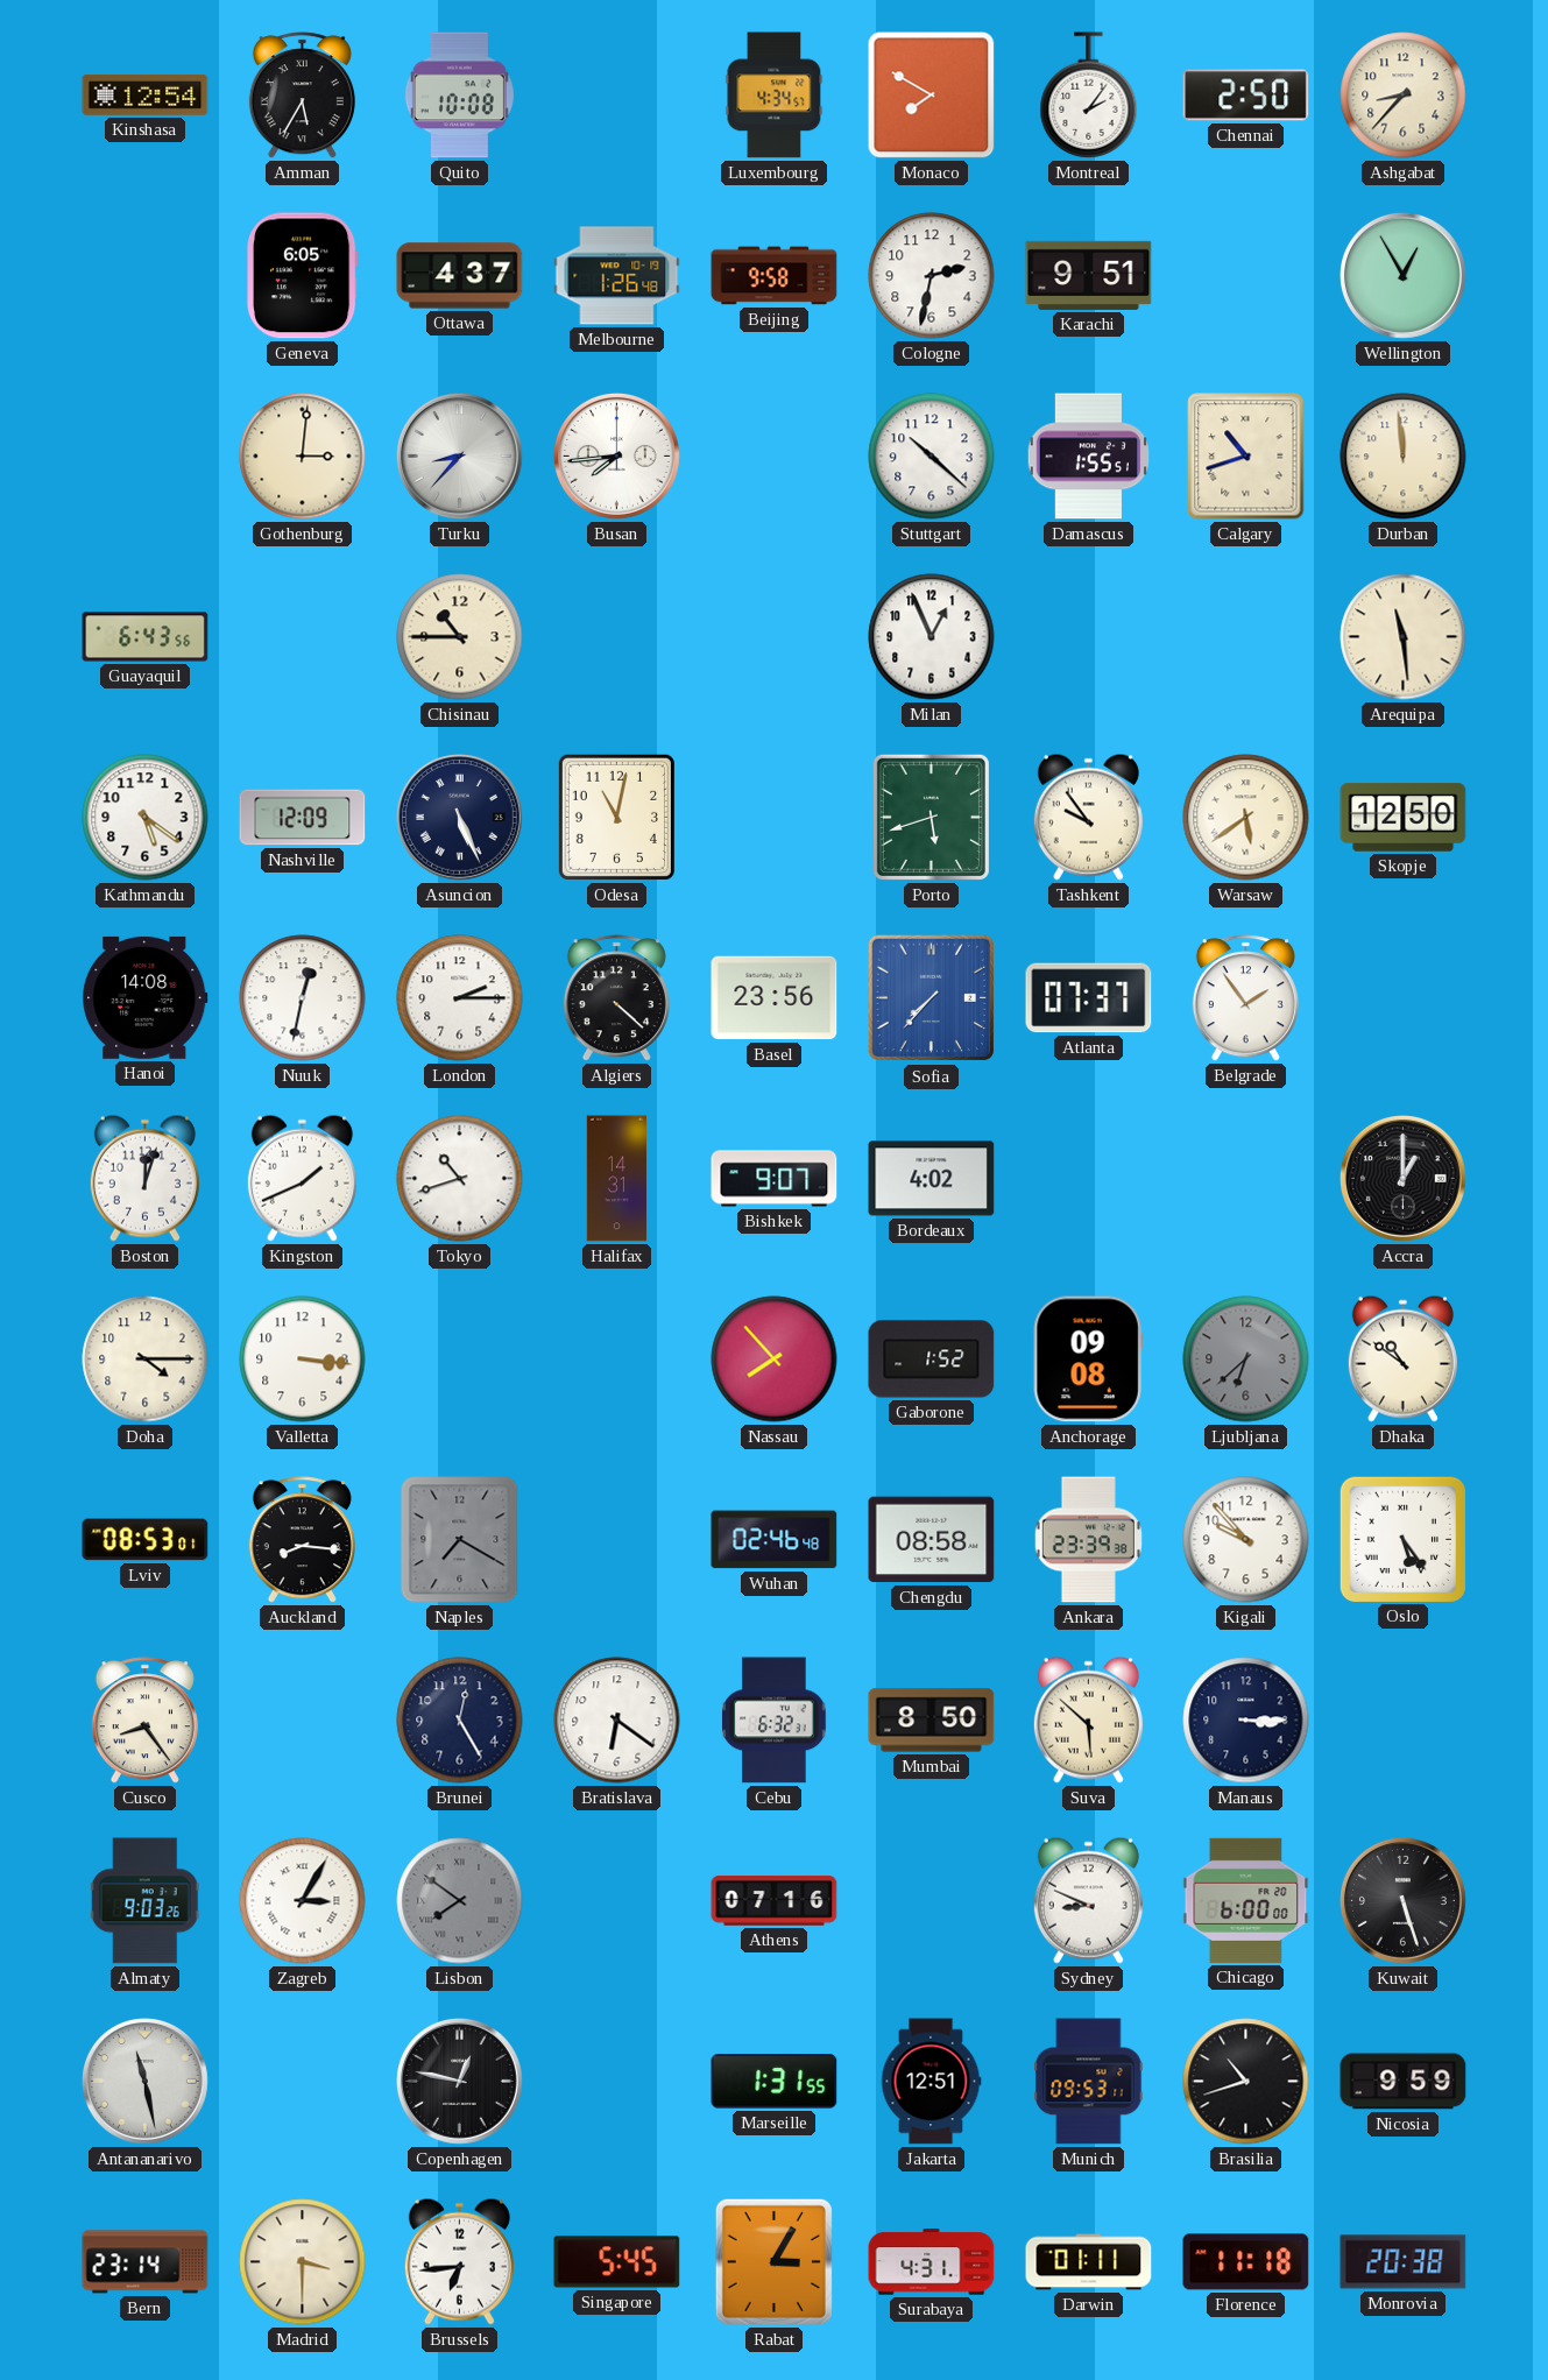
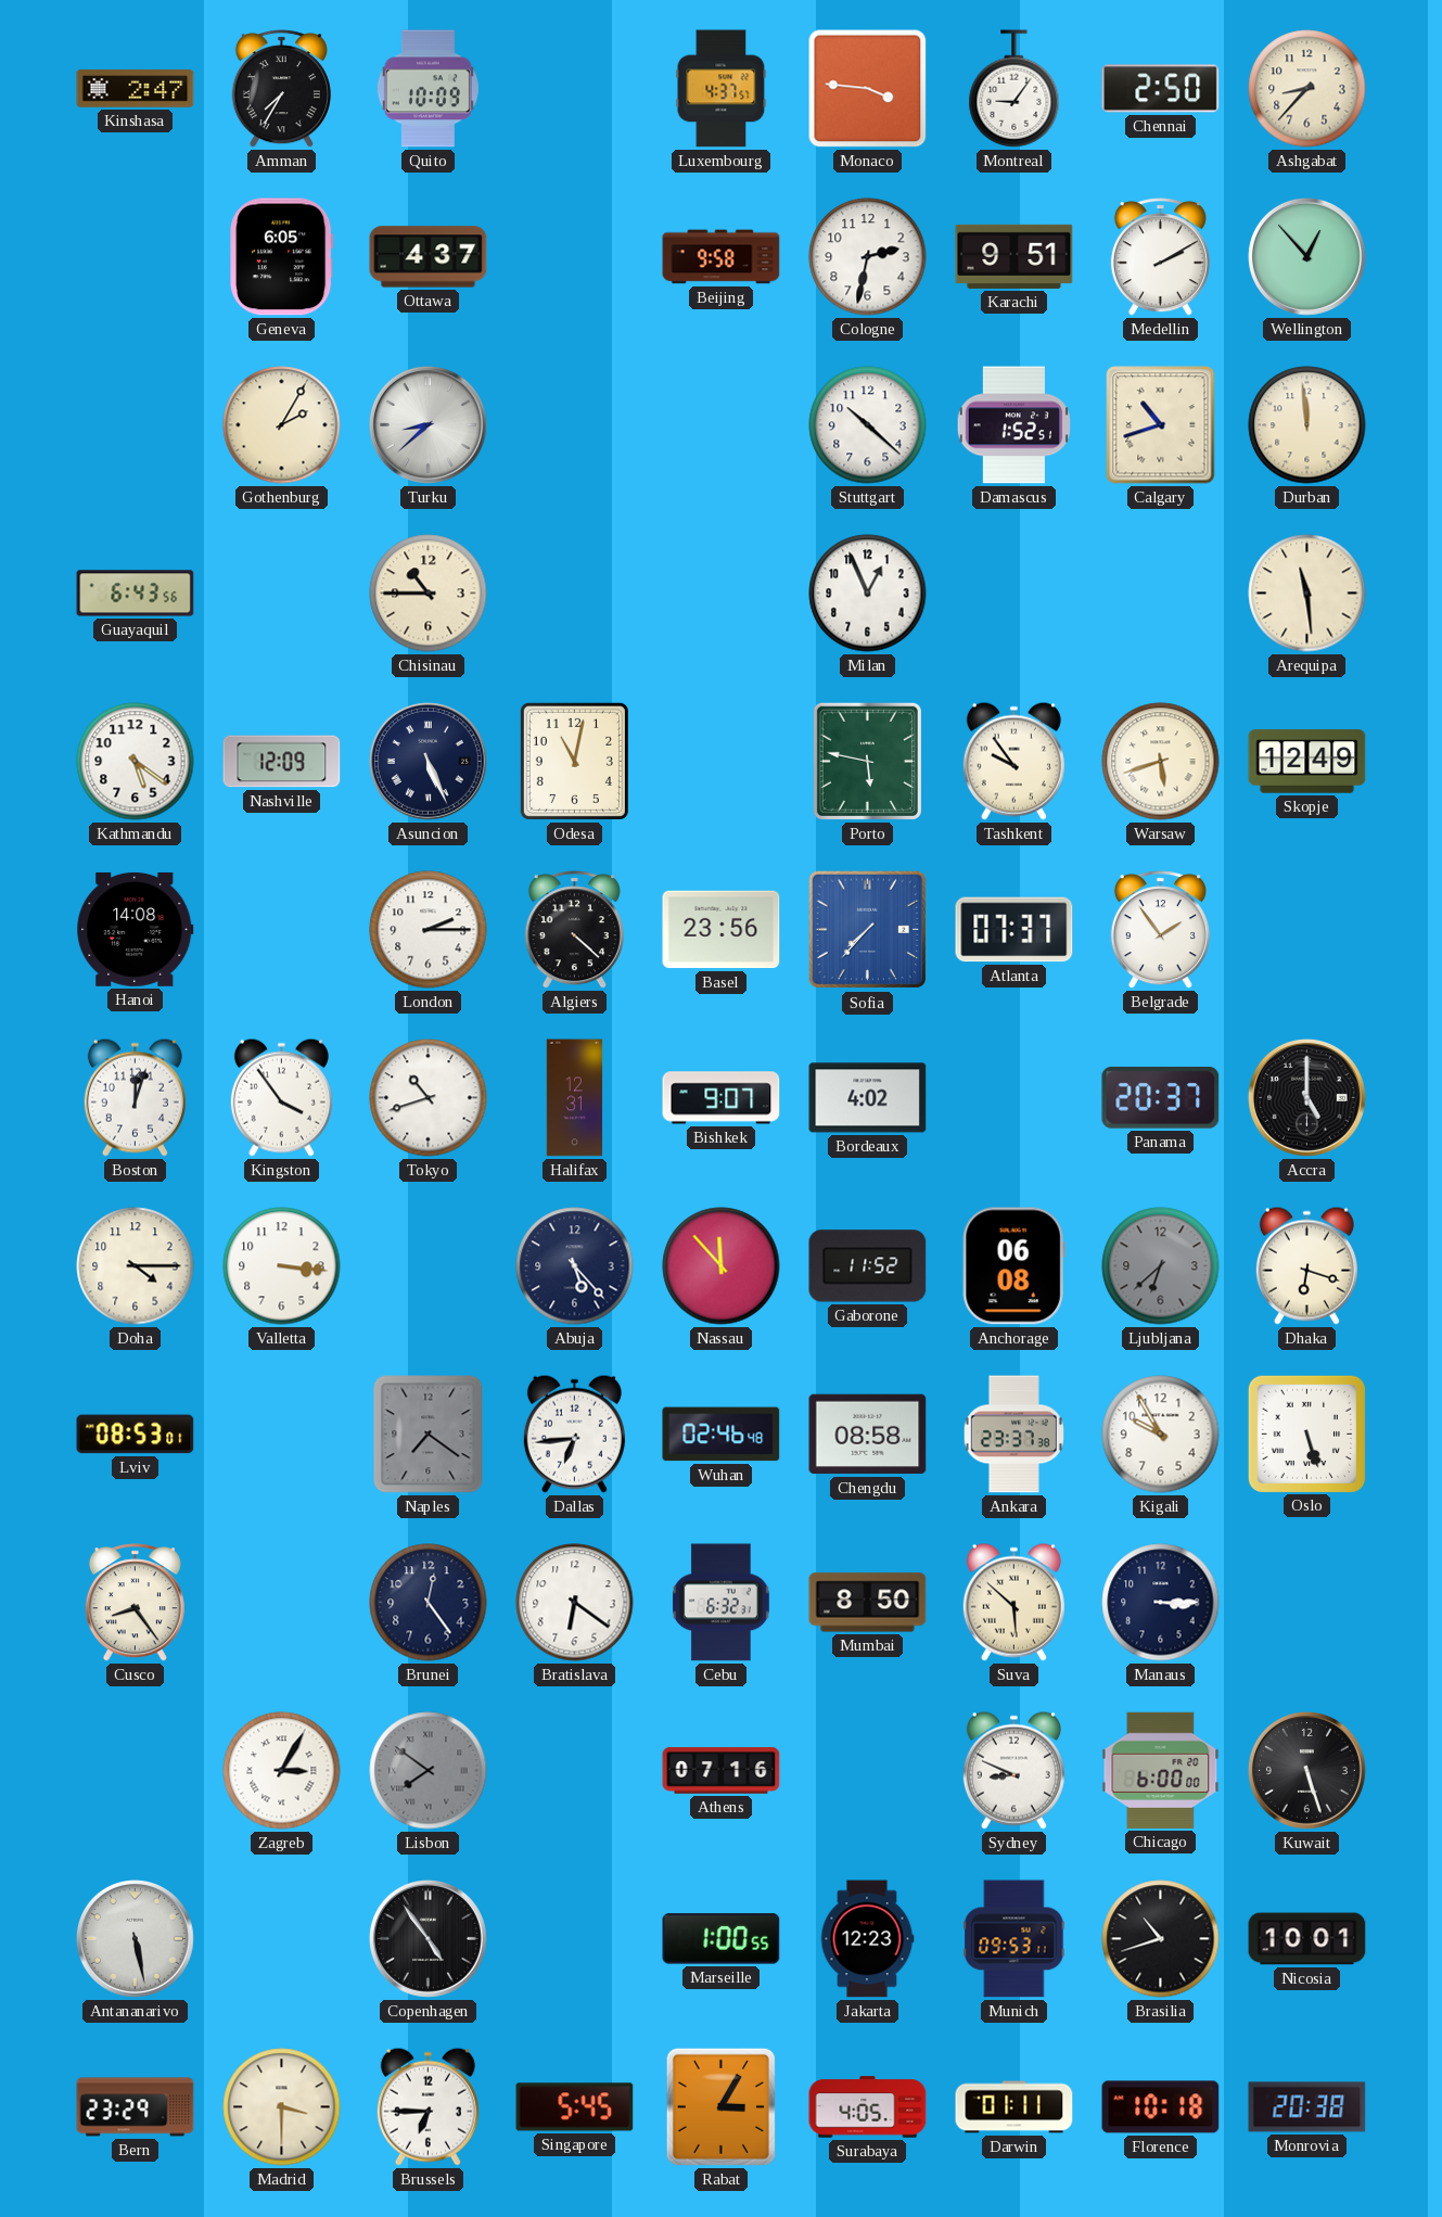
Kinshasa: 12:54 -> 2:47
Amman: 5:35 -> 7:35
Quito: 10:08 -> 10:09
Luxembourg: 4:34 -> 4:37
Monaco: 7:50 -> 3:46
Montreal: 2:06 -> 9:06
Melbourne: 1:26 -> none
Medellin: none -> 2:10
Wellington: 12:55 -> 12:53
Gothenburg: 3:01 -> 2:05
Turku: 8:37 -> 8:38
Busan: 7:44 -> none
Damascus: 1:55 -> 1:52
Porto: 5:42 -> 5:47
Warsaw: 5:39 -> 5:42
Skopje: 12:50 -> 12:49
Nuuk: 12:32 -> none
Kingston: 1:41 -> 3:54
Halifax: 14:31 -> 12:31
Panama: none -> 20:37
Accra: 1:00 -> 5:00
Abuja: none -> 5:23
Nassau: 7:53 -> 11:53
Gaborone: 1:52 -> 11:52
Anchorage: 09:08 -> 06:08
Dhaka: 10:51 -> 6:18
Auckland: 8:16 -> none
Naples: 7:20 -> 7:21
Dallas: none -> 6:44
Ankara: 23:39 -> 23:37
Kigali: 9:53 -> 9:55
Oslo: 5:24 -> 5:27
Brunei: 12:25 -> 12:24
Almaty: 9:03 -> none
Antananarivo: 11:28 -> 5:28
Copenhagen: 12:47 -> 4:54
Marseille: 1:31 -> 1:00
Jakarta: 12:51 -> 12:23
Nicosia: 9:59 -> 10:01
Bern: 23:14 -> 23:29
Brussels: 6:44 -> 6:45
Surabaya: 4:31 -> 4:05
Florence: 11:18 -> 10:18
